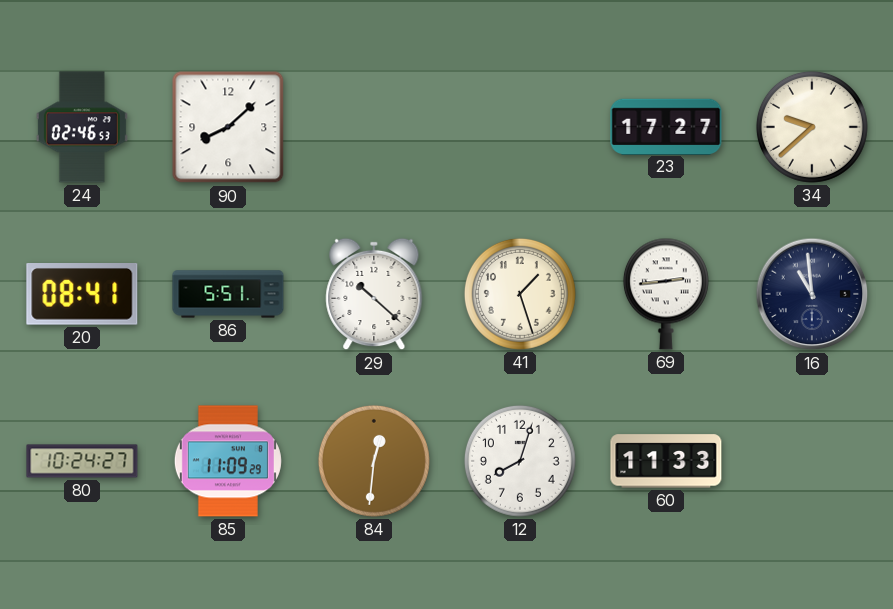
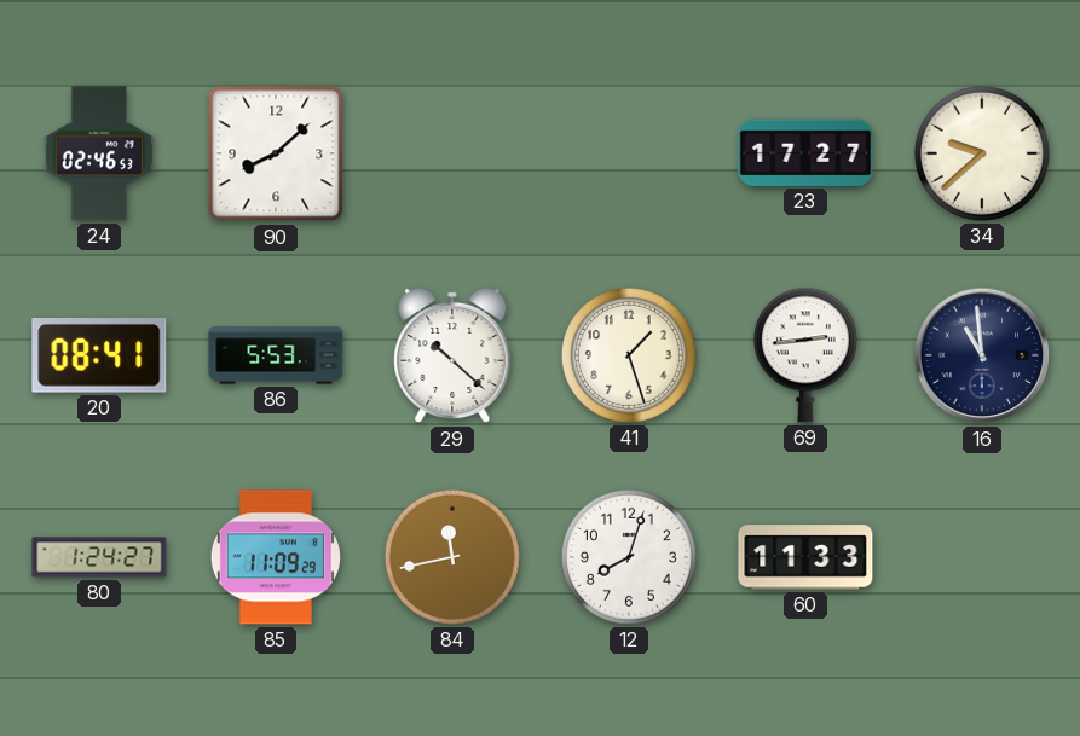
86: 5:51 -> 5:53
80: 10:24 -> 1:24
84: 12:31 -> 11:43
